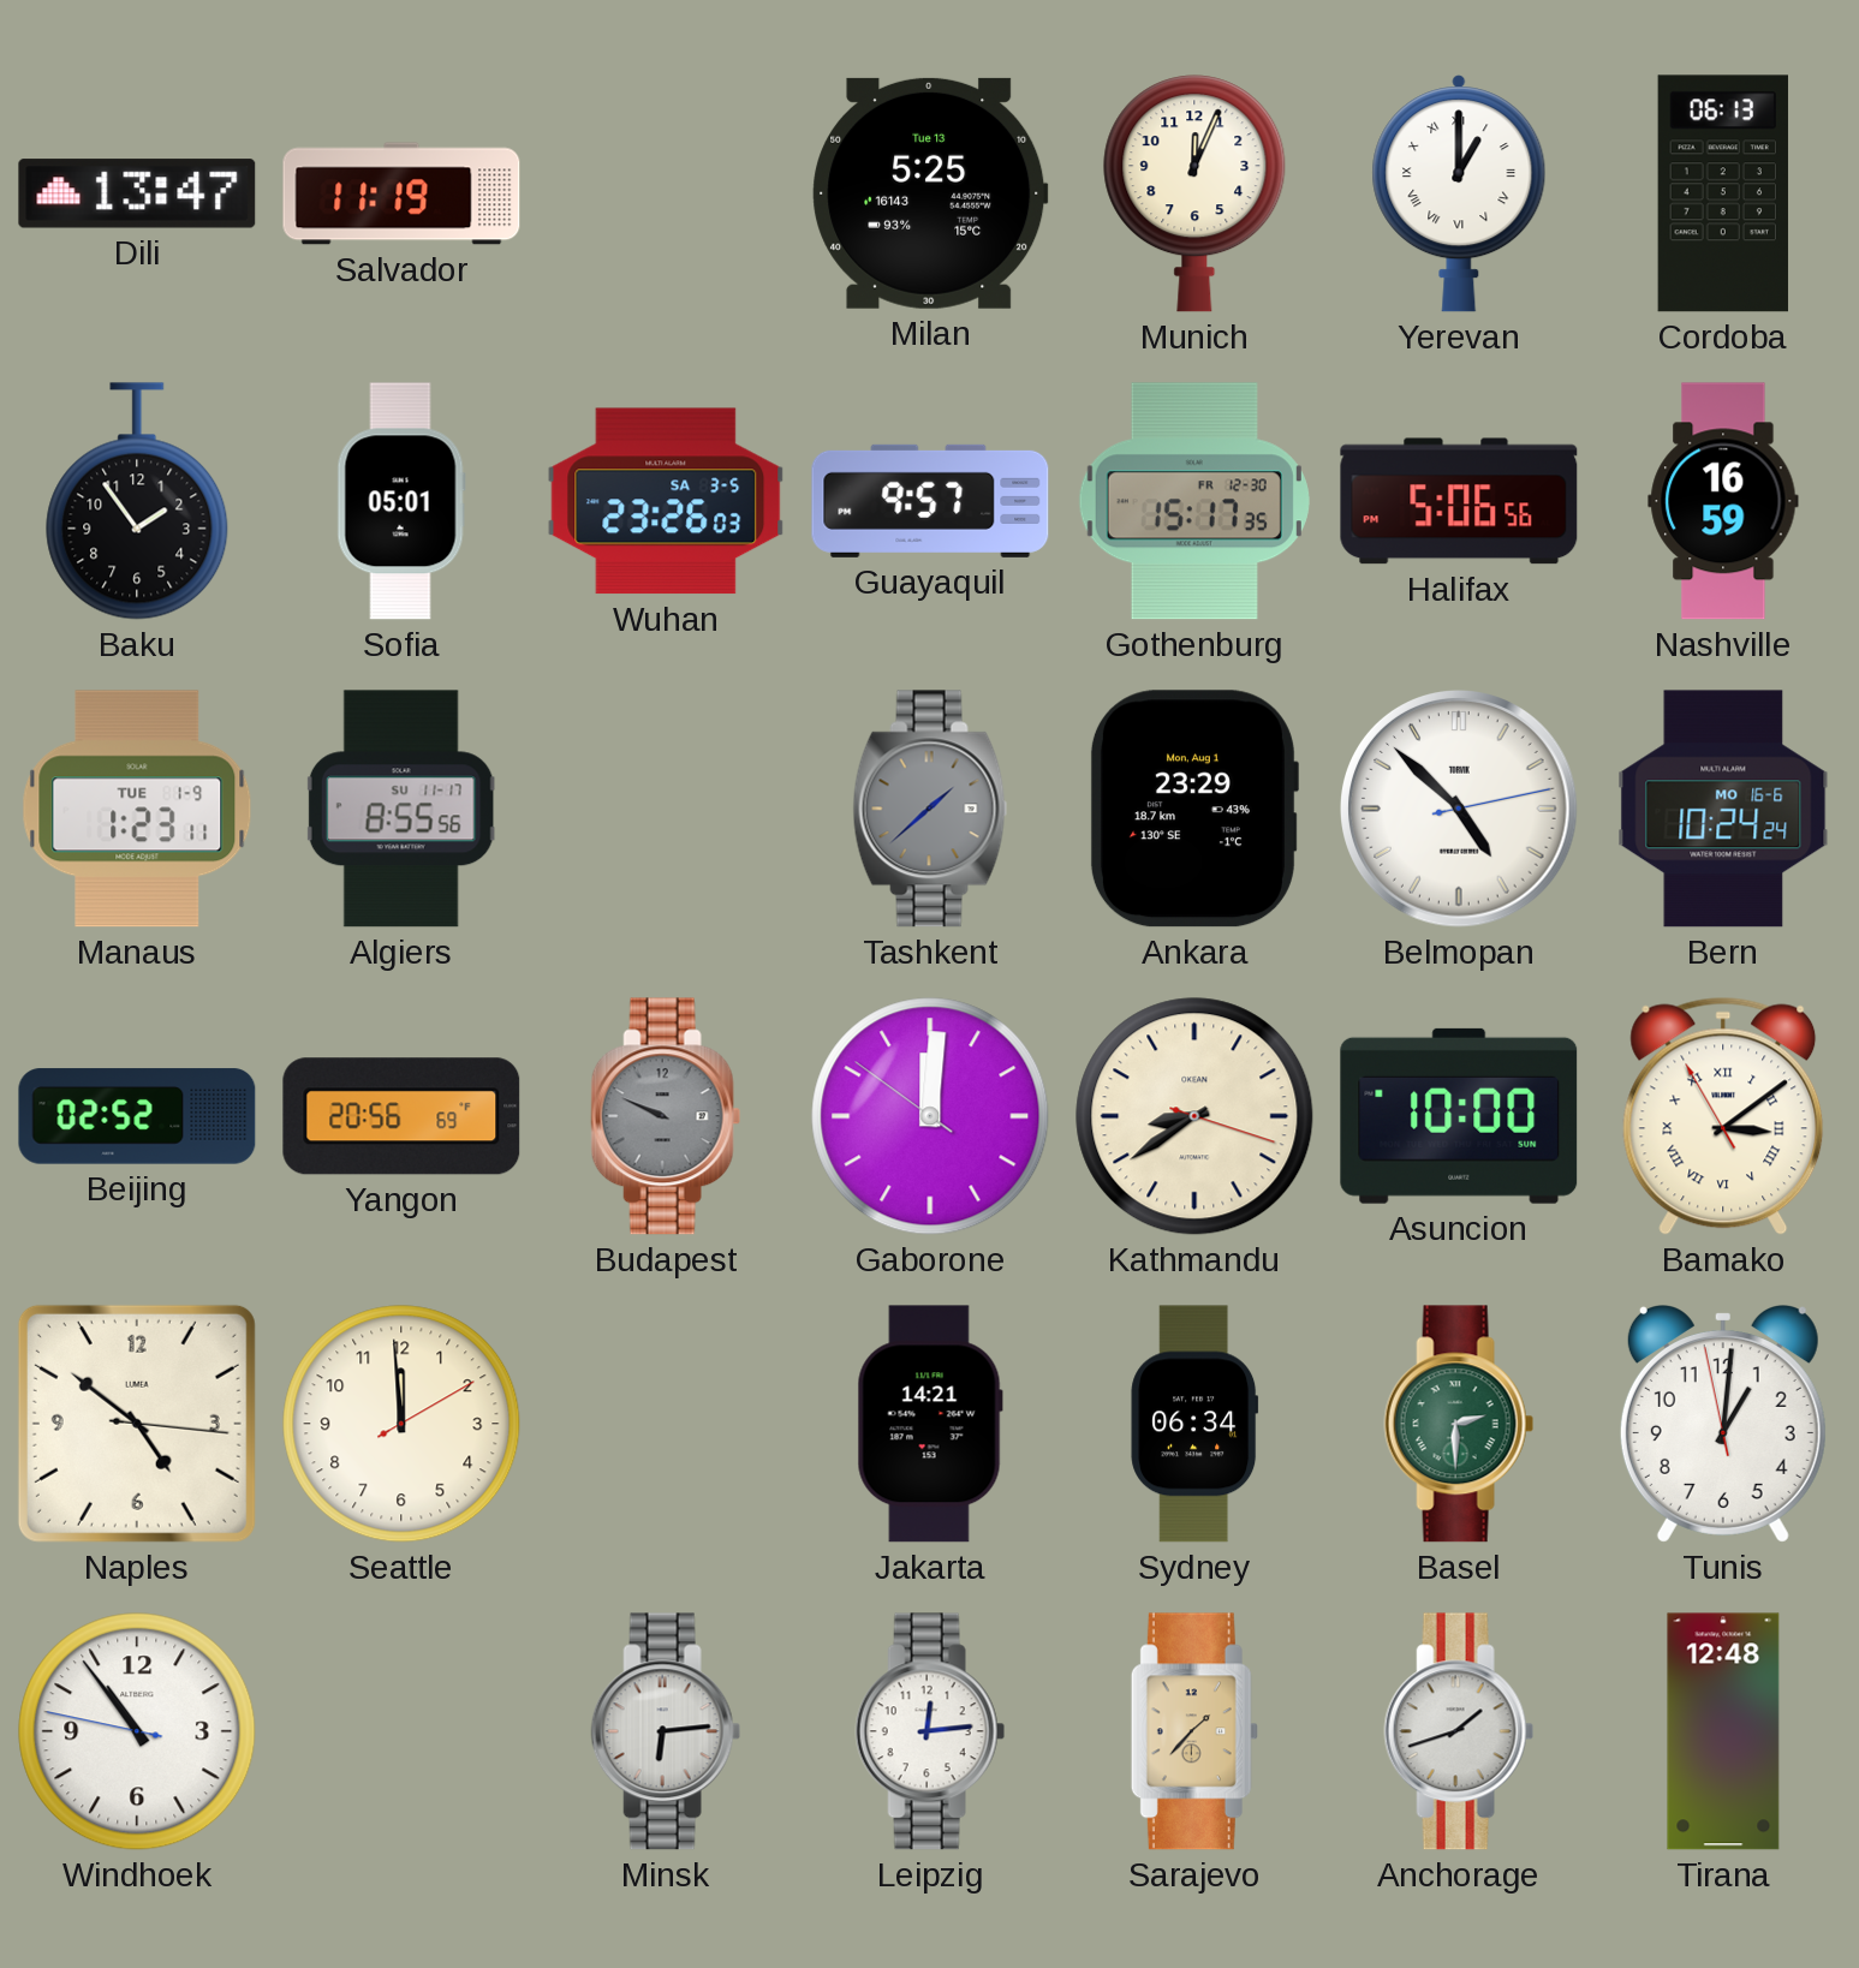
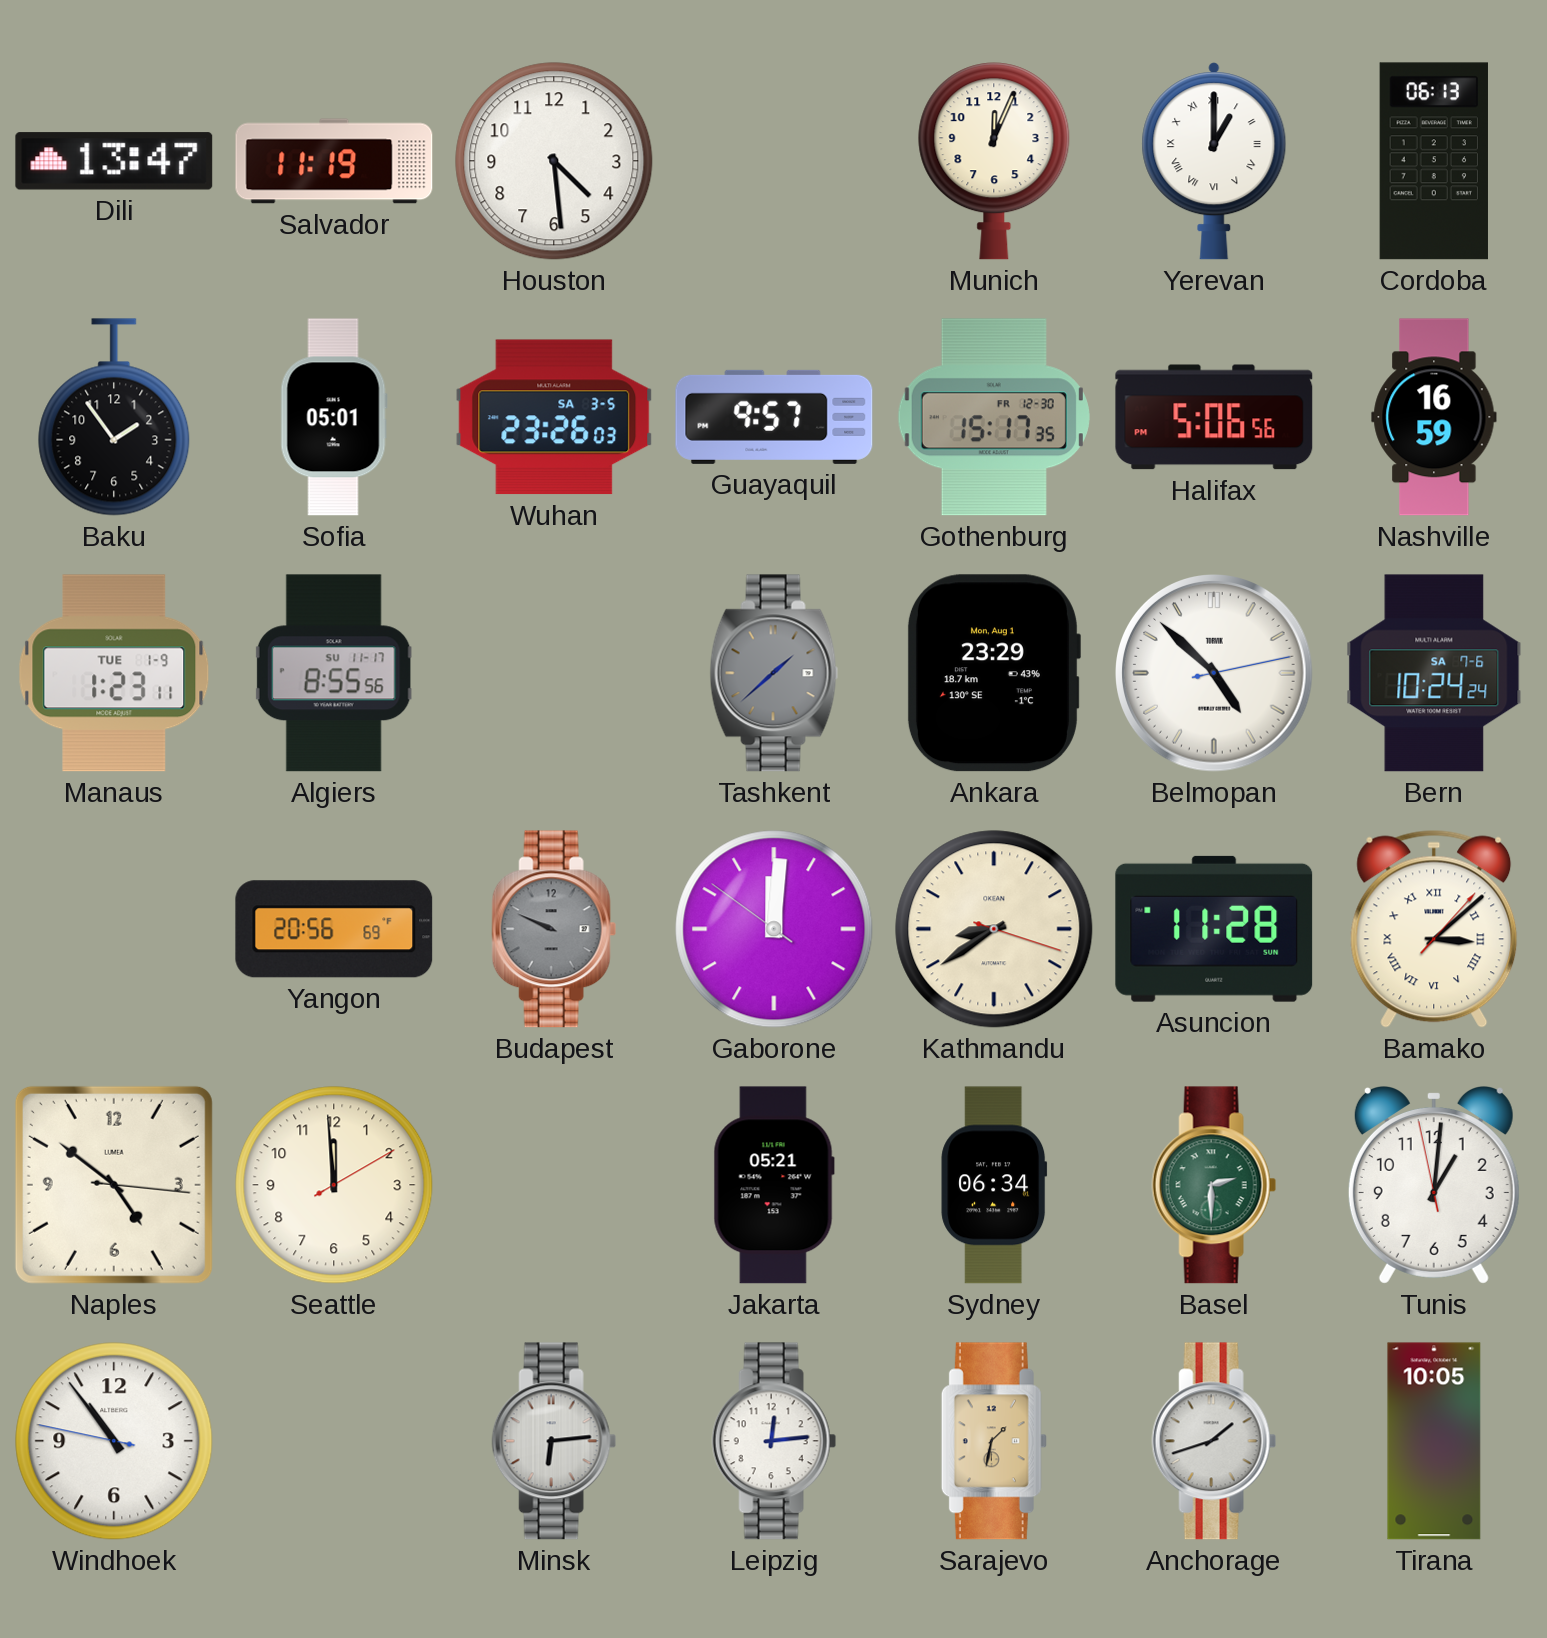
Houston: none -> 4:29
Milan: 5:25 -> none
Bern date: MO 16-6 -> SA 7-6
Beijing: 02:52 -> none
Asuncion: 10:00 -> 11:28
Bamako: 3:08:55 -> 3:08:07
Jakarta: 14:21 -> 05:21
Sarajevo: 1:37 -> 1:32
Tirana: 12:48 -> 10:05
